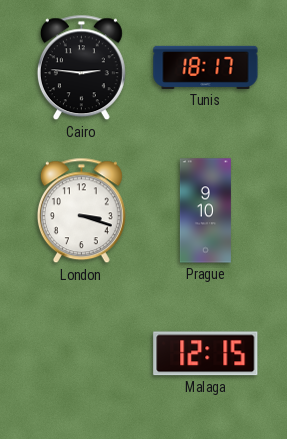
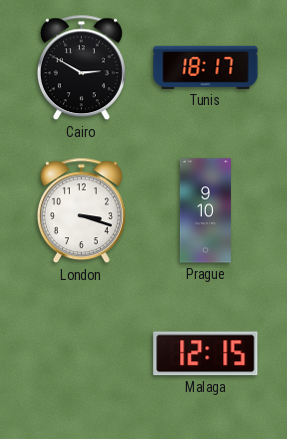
Cairo: 2:46 -> 2:50
